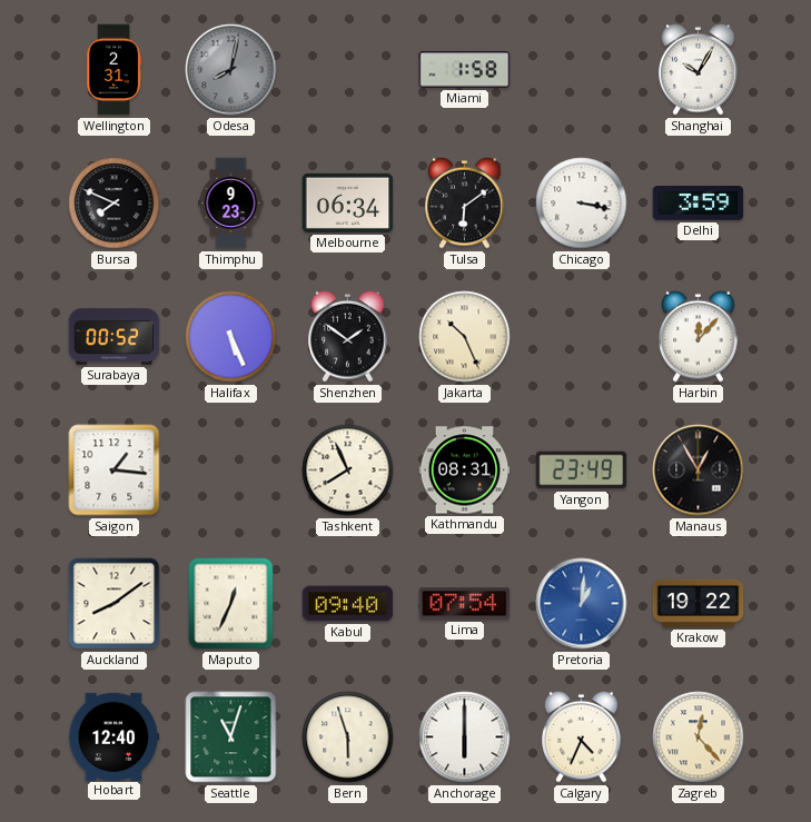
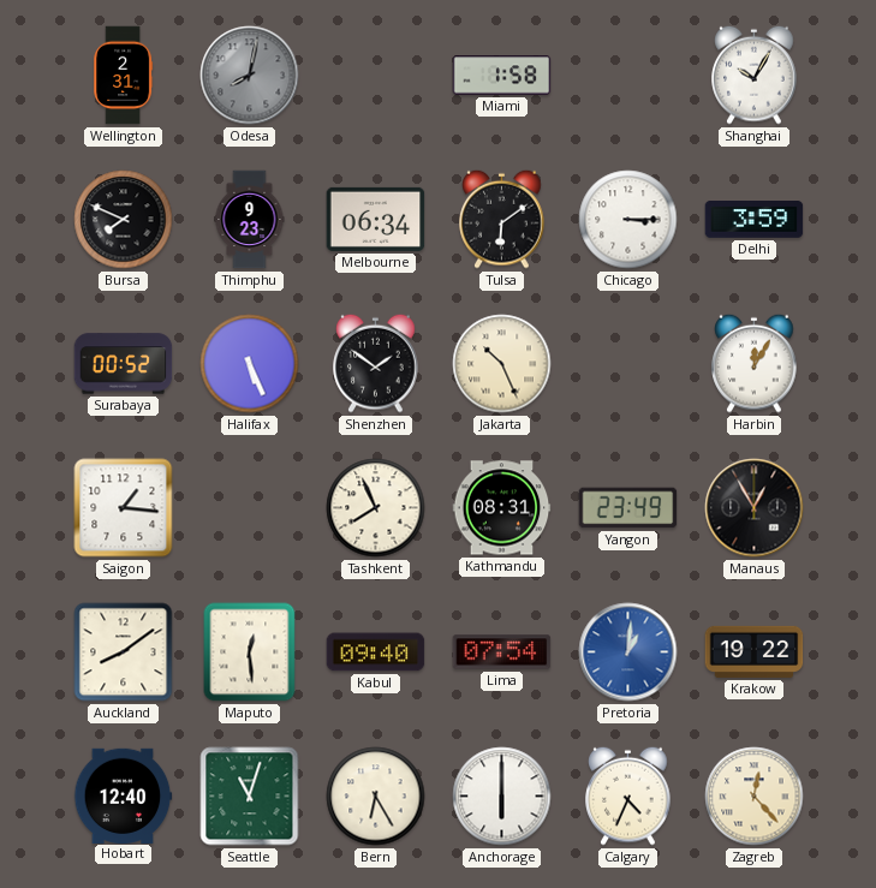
Chicago: 3:17 -> 3:15
Harbin: 12:07 -> 12:05
Maputo: 12:34 -> 12:29
Bern: 5:57 -> 6:25
